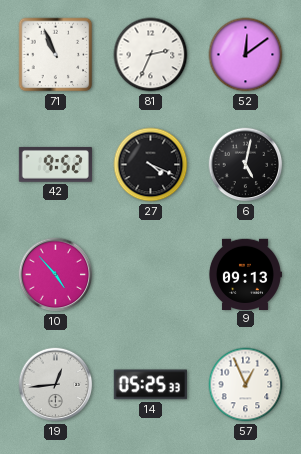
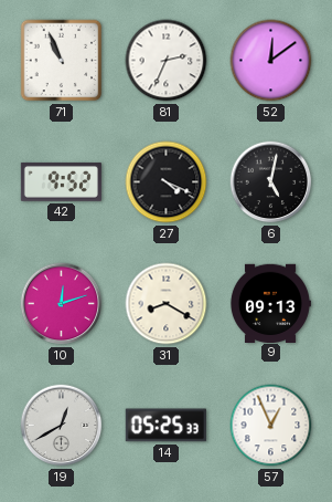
10: 4:53 -> 12:12
31: none -> 8:20
19: 12:44 -> 12:40
